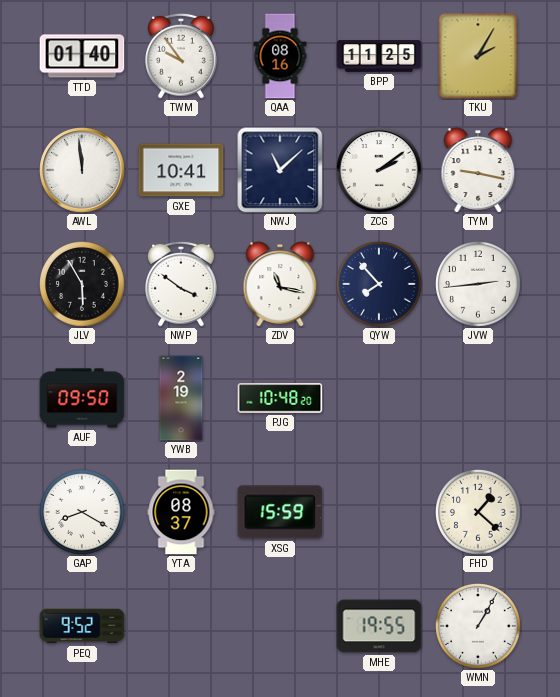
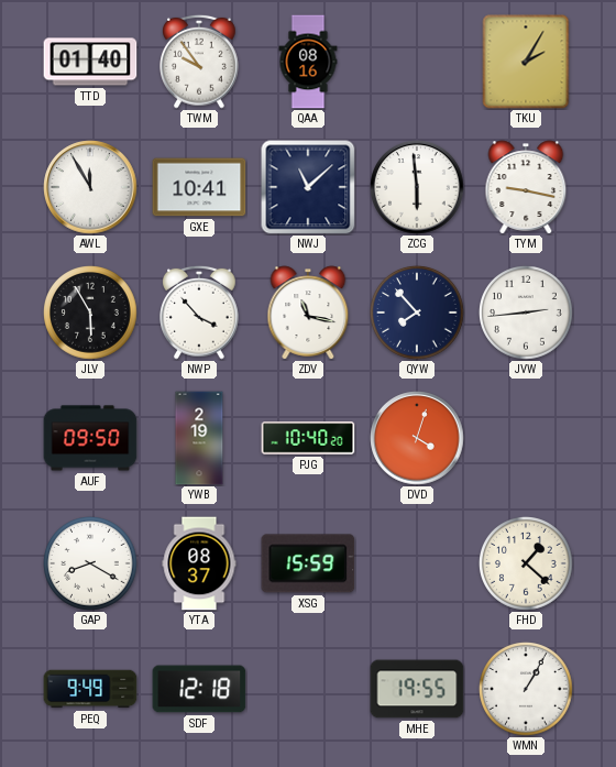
BPP: 11:25 -> none
AWL: 11:59 -> 11:55
ZCG: 2:09 -> 5:59
NWP: 3:51 -> 3:53
PJG: 10:48 -> 10:40
DVD: none -> 4:03
PEQ: 9:52 -> 9:49
SDF: none -> 12:18
